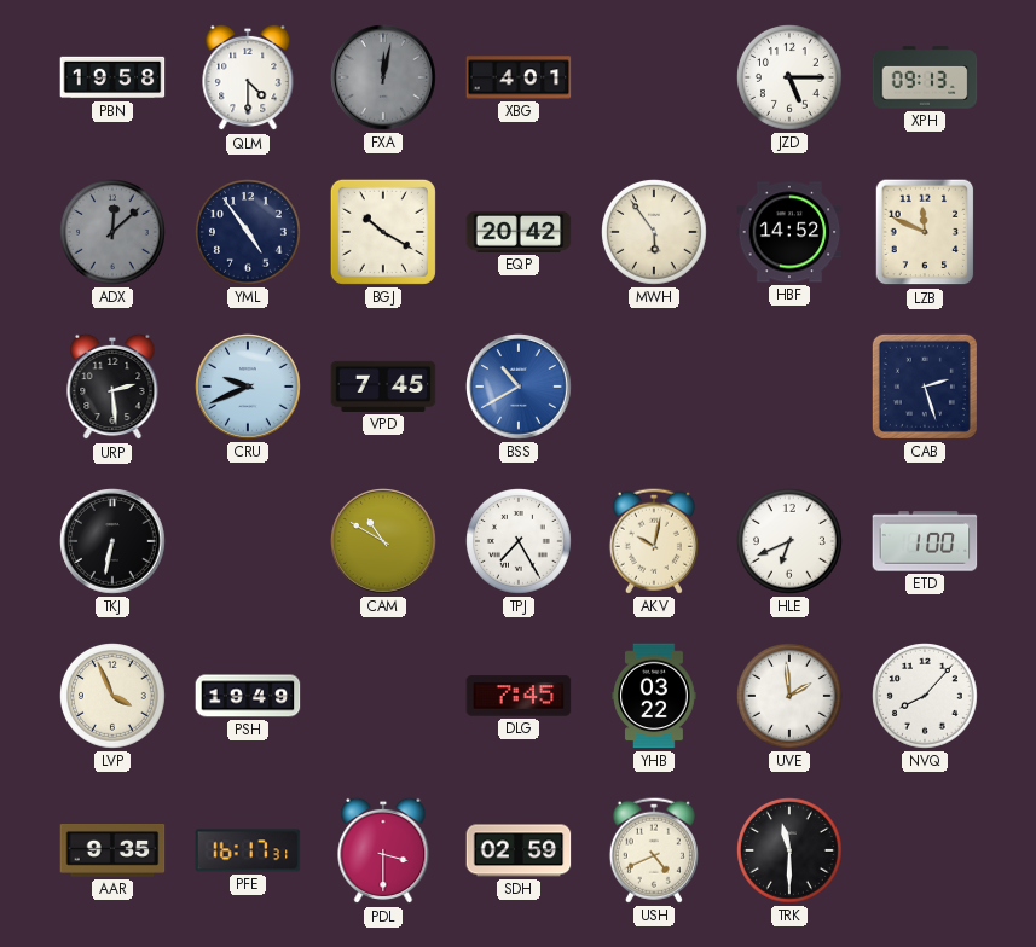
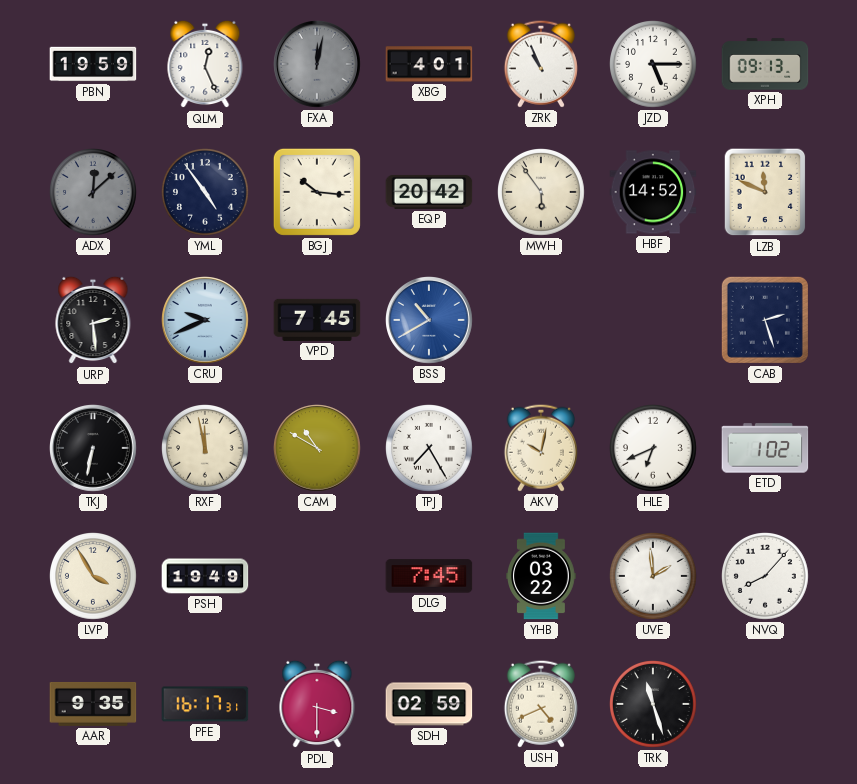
PBN: 19:58 -> 19:59
QLM: 4:30 -> 12:26
ZRK: none -> 10:56
BGJ: 10:20 -> 10:16
RXF: none -> 11:58
ETD: 1:00 -> 1:02
LVP: 3:56 -> 3:55
TRK: 11:30 -> 11:27
